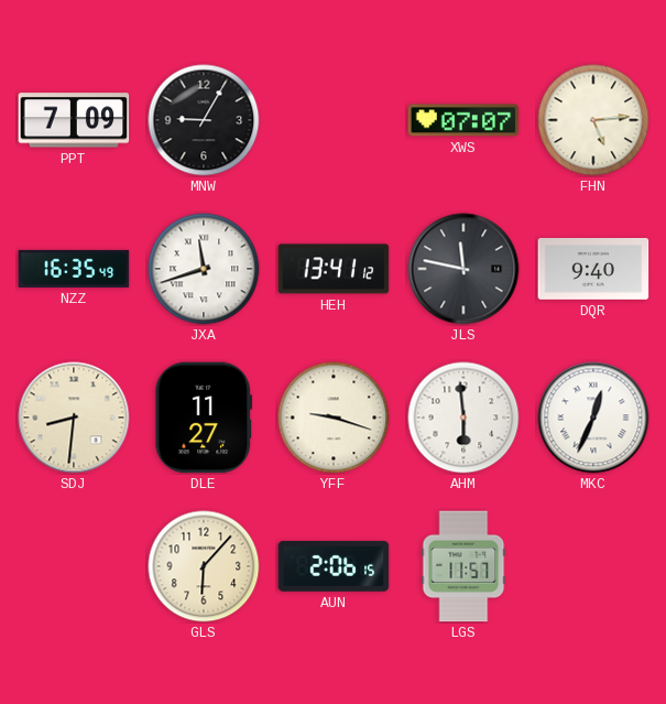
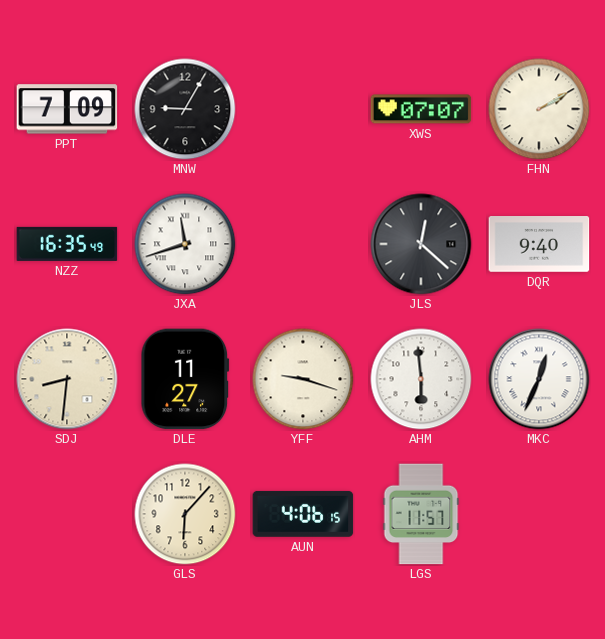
FHN: 5:14 -> 2:10
HEH: 13:41 -> none
JLS: 11:47 -> 12:22
AUN: 2:06 -> 4:06
